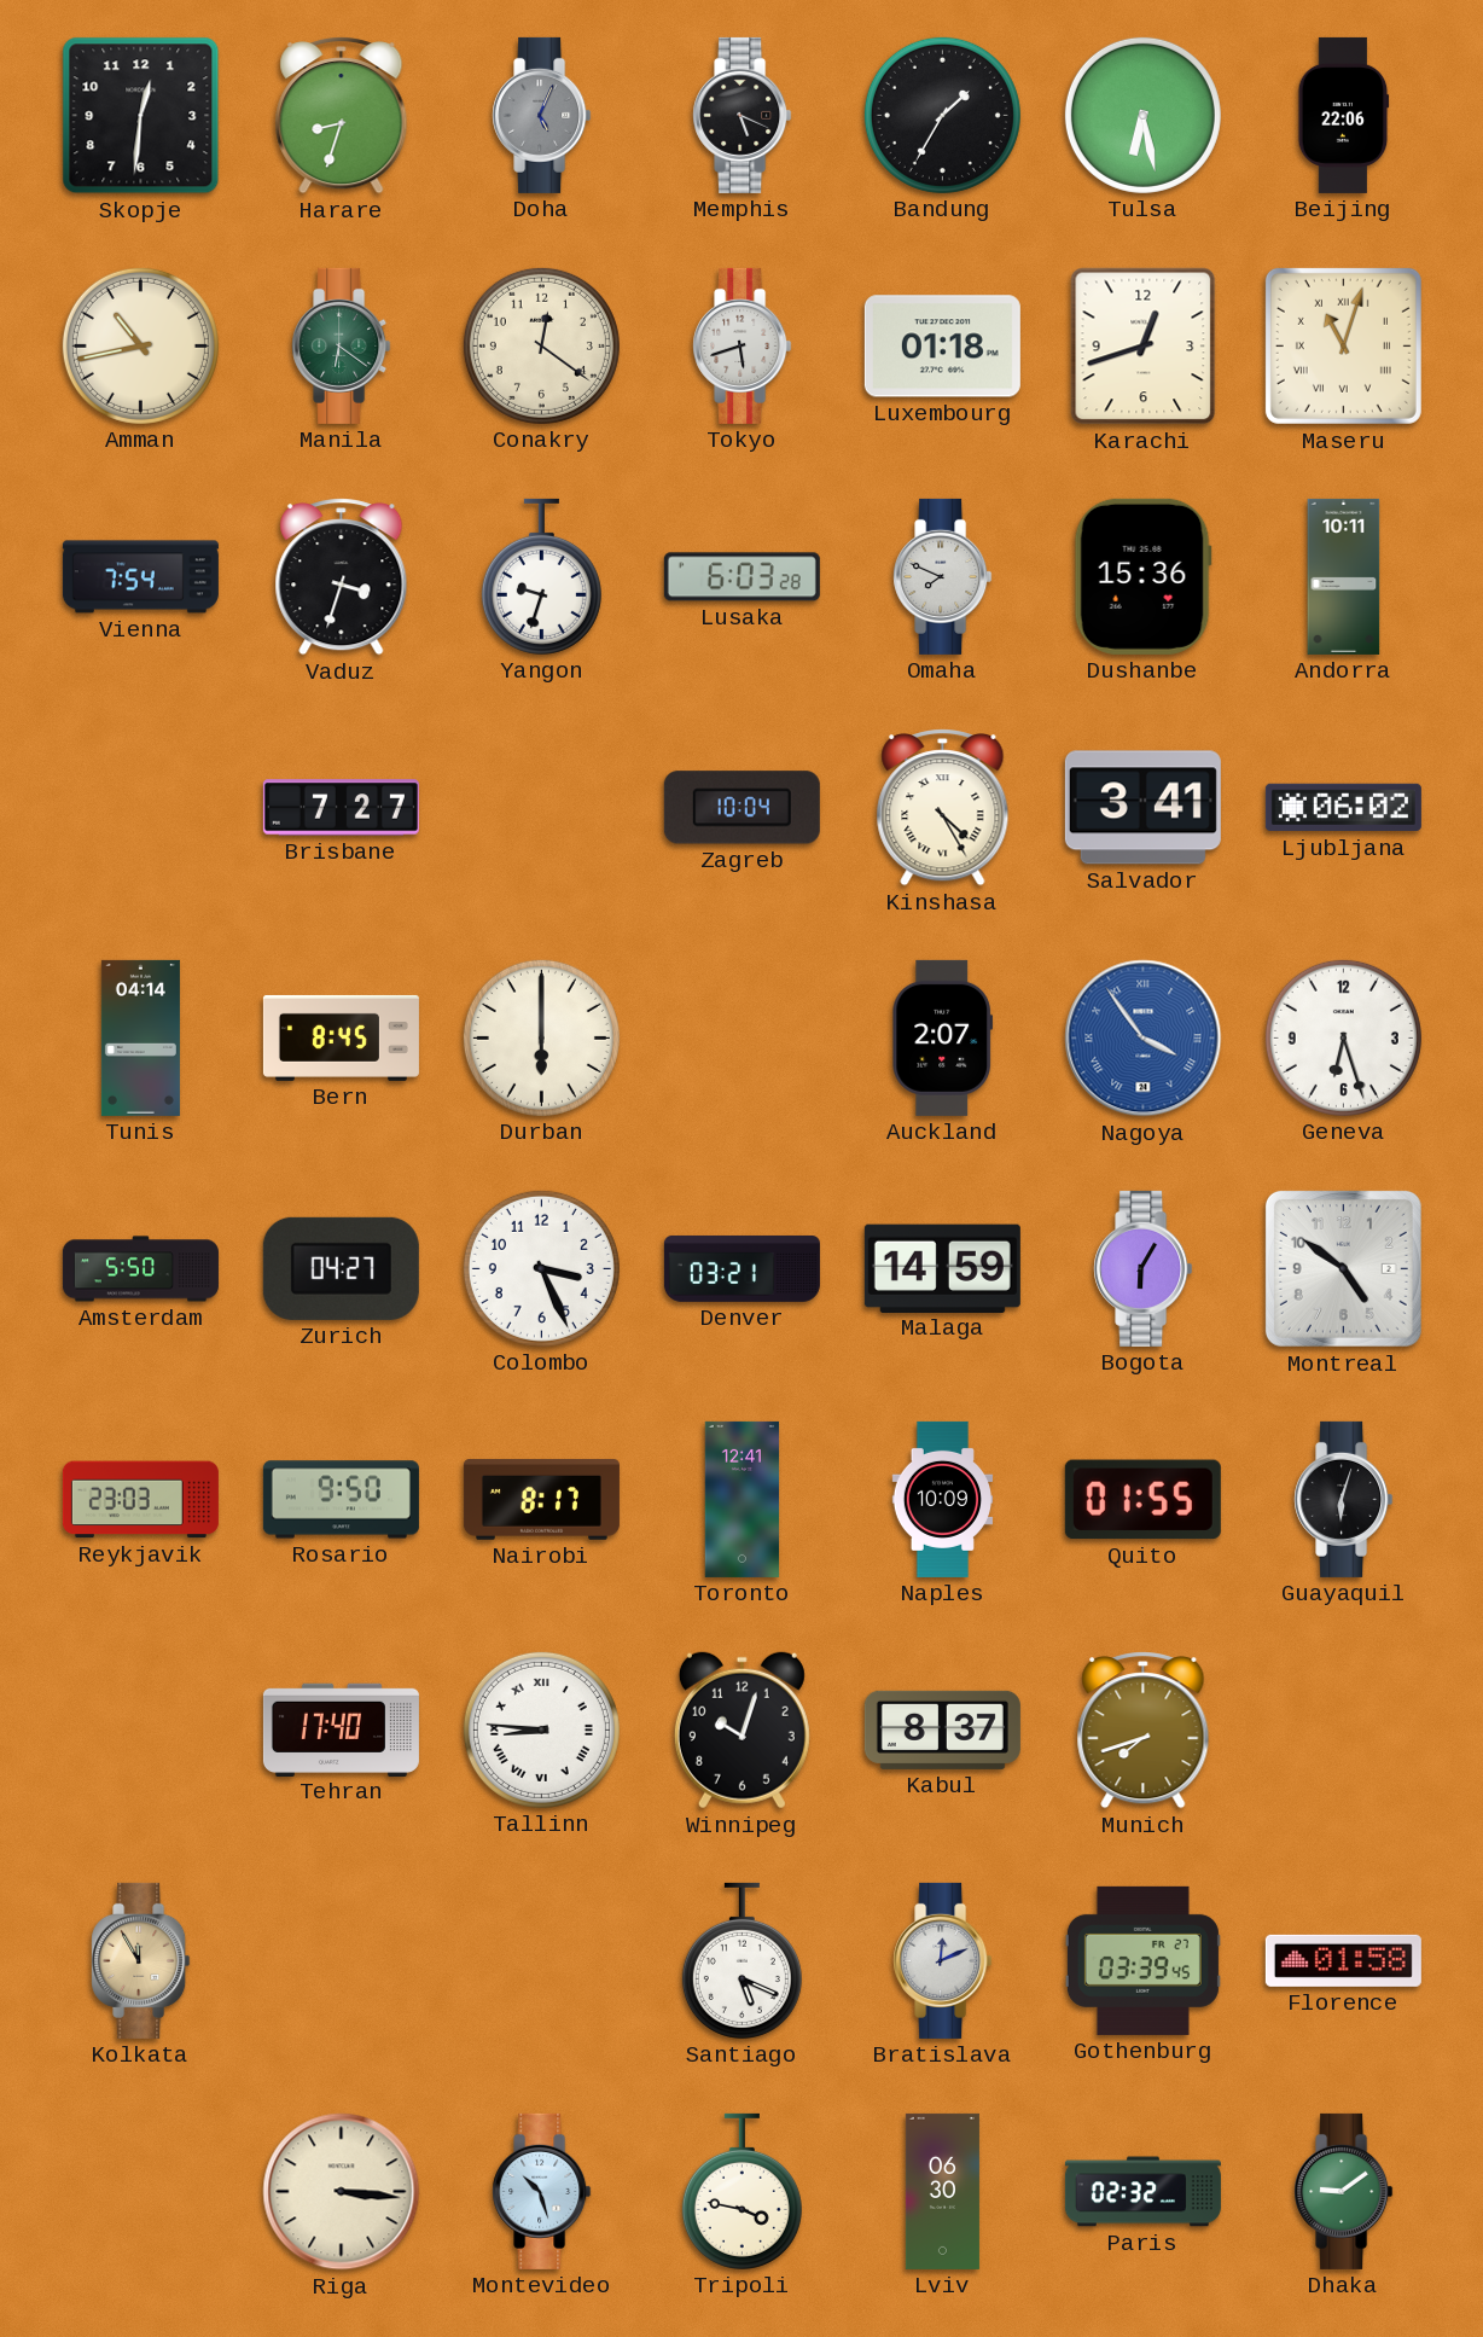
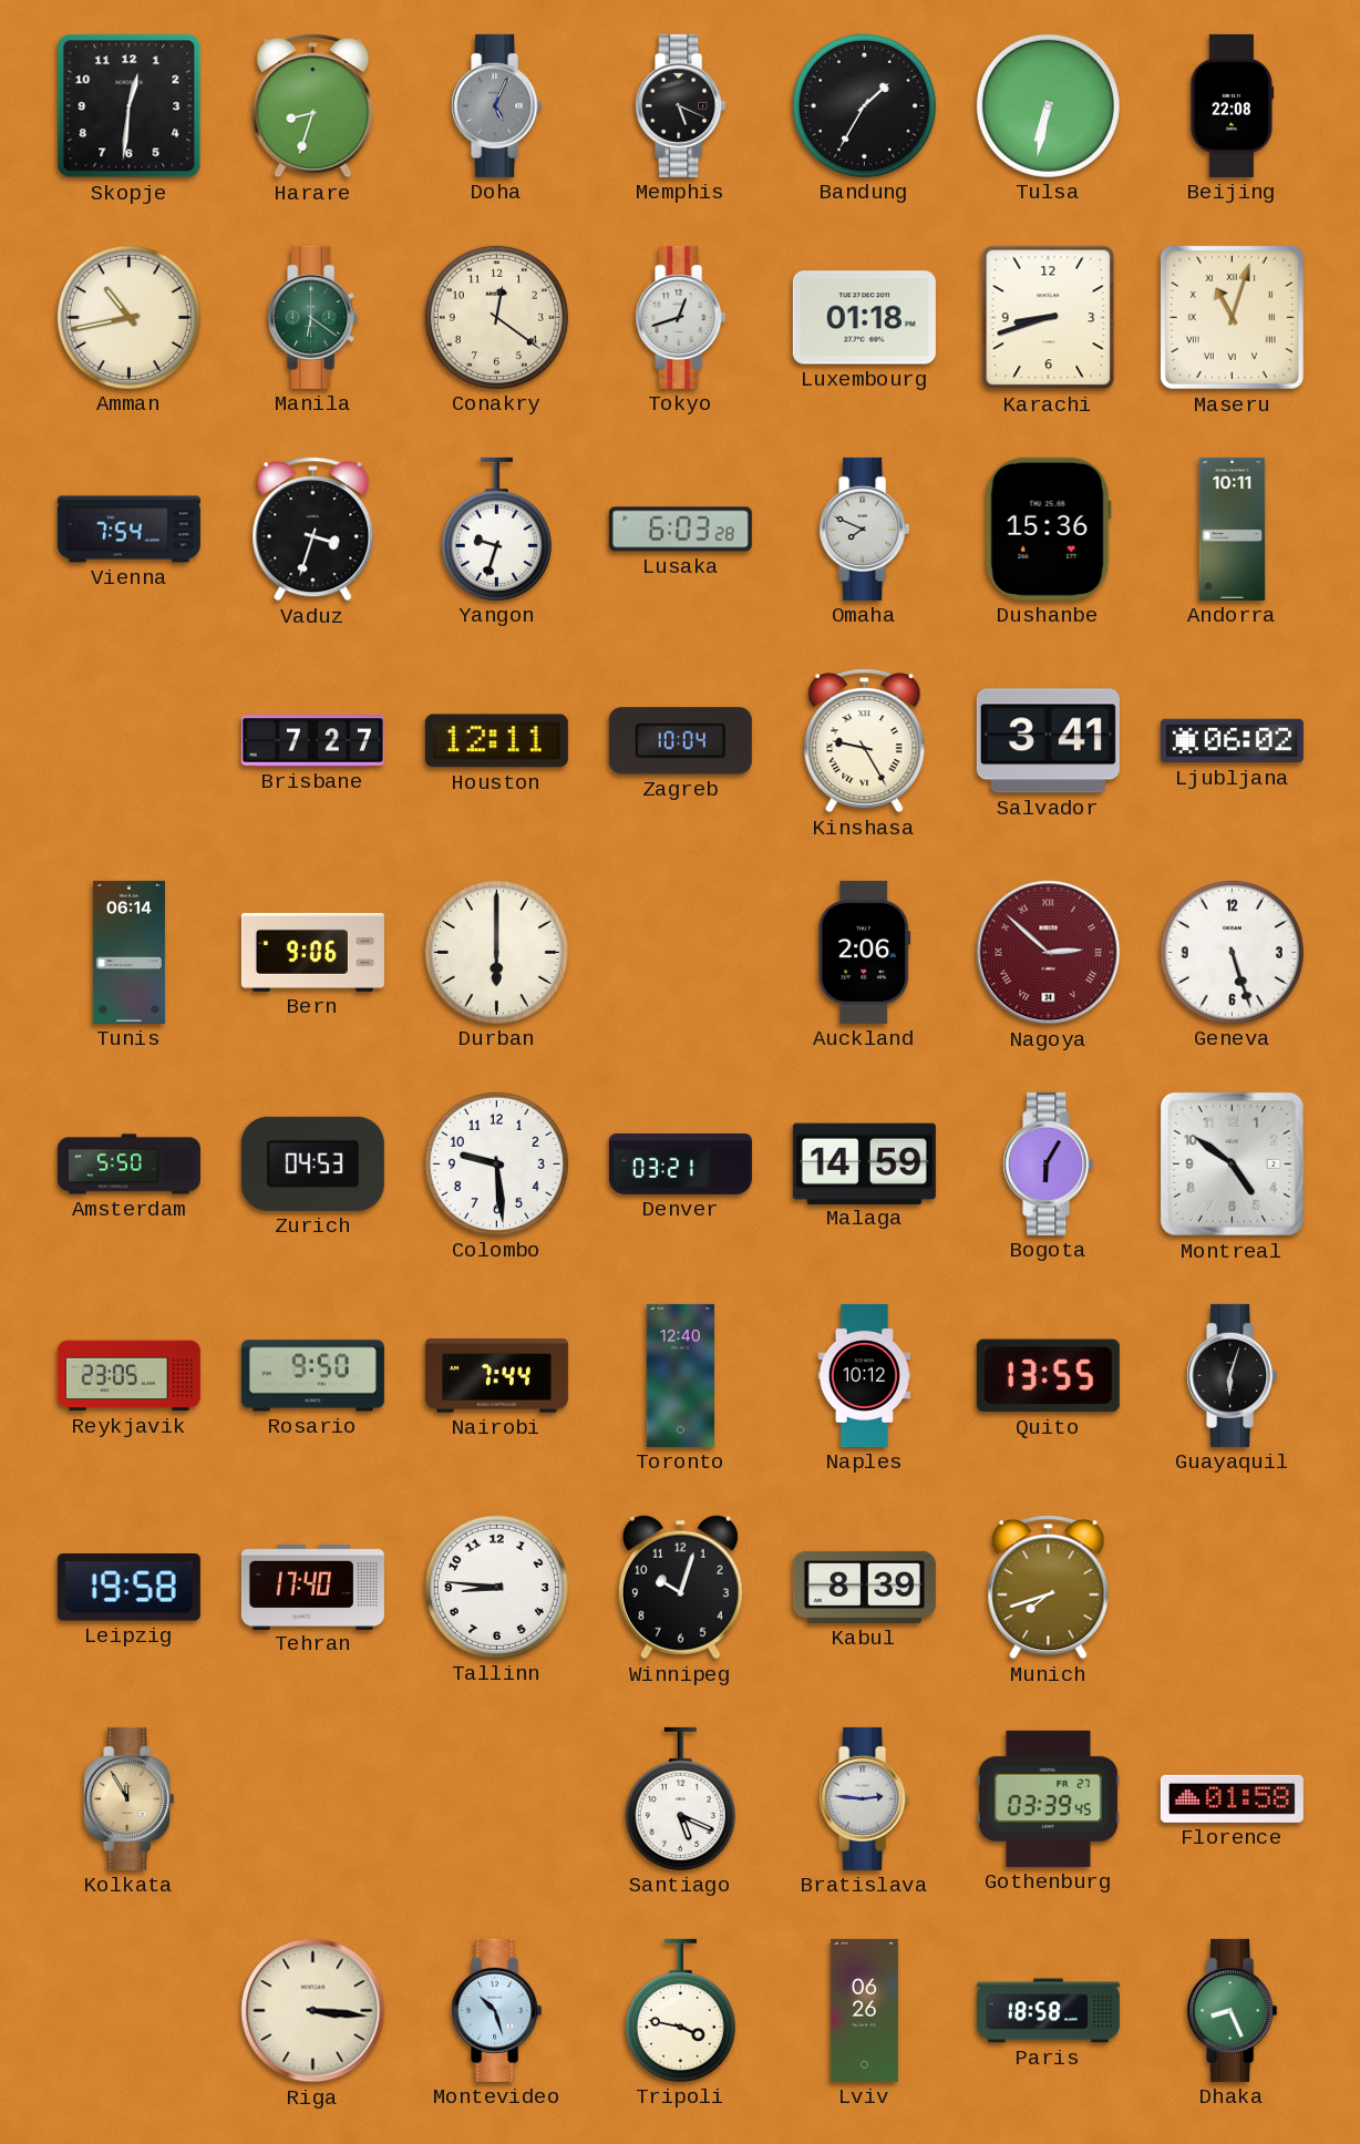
Tulsa: 6:28 -> 6:32
Beijing: 22:06 -> 22:08
Tokyo: 5:42 -> 12:42
Karachi: 12:42 -> 8:42
Houston: none -> 12:11
Kinshasa: 4:25 -> 9:25
Tunis: 04:14 -> 06:14
Bern: 8:45 -> 9:06
Auckland: 2:07 -> 2:06
Nagoya: 3:54 -> 2:52
Nagoya dial: blue -> burgundy
Geneva: 6:27 -> 5:27
Zurich: 04:27 -> 04:53
Colombo: 3:26 -> 9:29
Reykjavik: 23:03 -> 23:05
Nairobi: 8:17 -> 7:44
Toronto: 12:41 -> 12:40
Naples: 10:09 -> 10:12
Quito: 01:55 -> 13:55
Leipzig: none -> 19:58
Tallinn numerals: Roman -> Arabic
Kabul: 8:37 -> 8:39
Bratislava: 12:11 -> 2:46
Lviv: 06:30 -> 06:26
Paris: 02:32 -> 18:58
Dhaka: 9:09 -> 8:26
